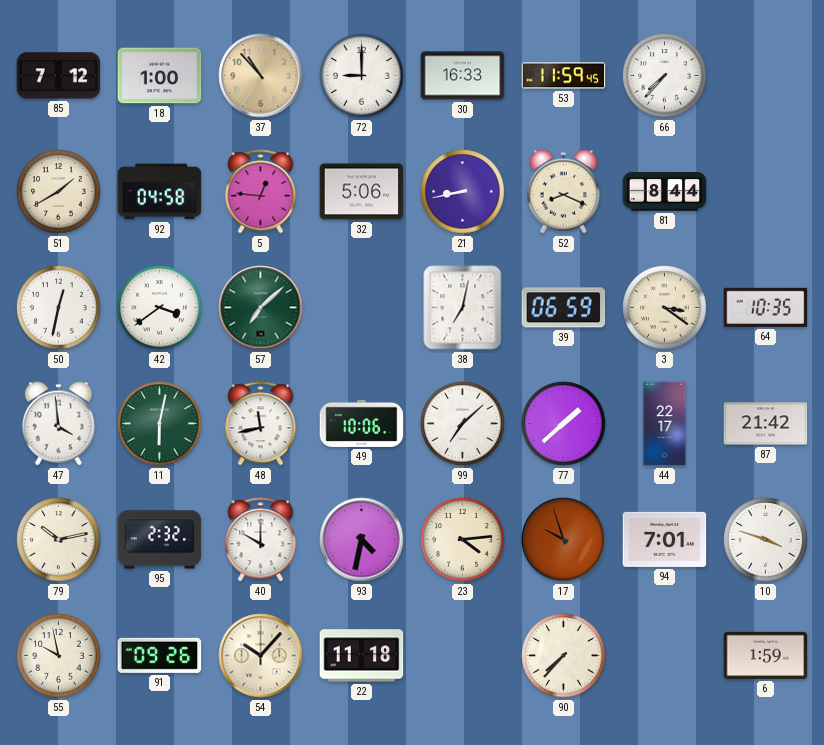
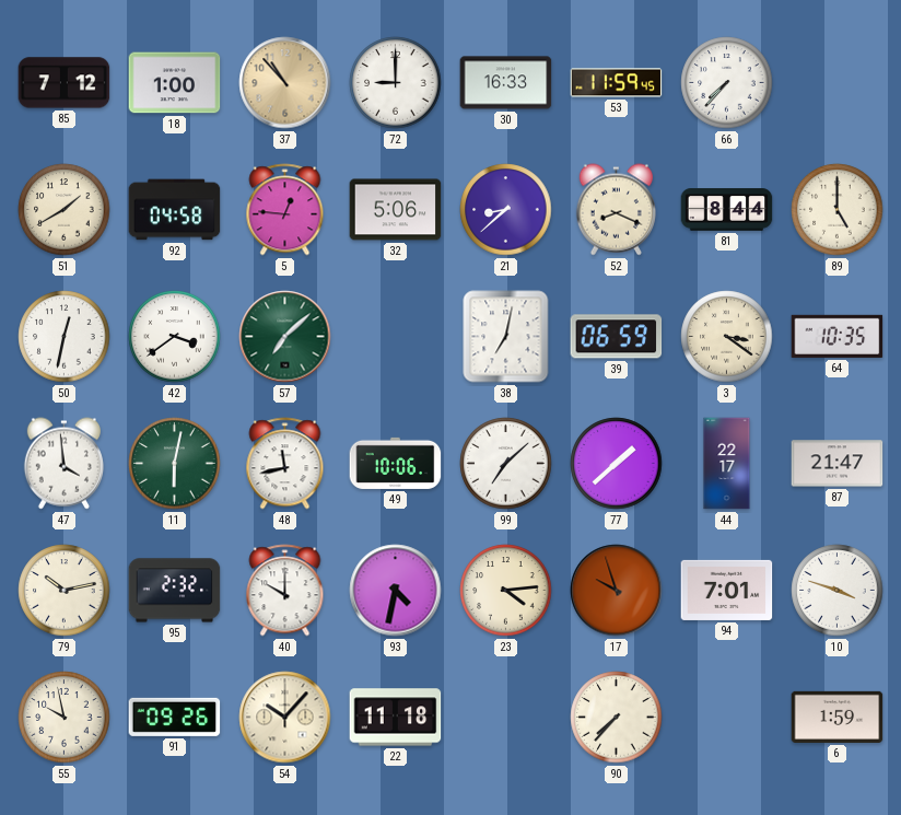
21: 8:43 -> 8:38
89: none -> 5:00
87: 21:42 -> 21:47
